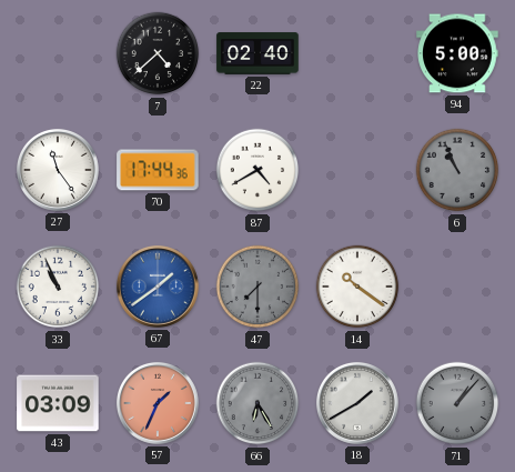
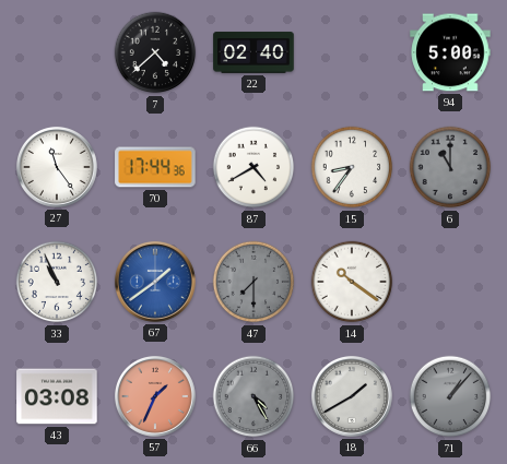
15: none -> 8:36
6: 10:56 -> 11:00
43: 03:09 -> 03:08
66: 6:25 -> 4:25
